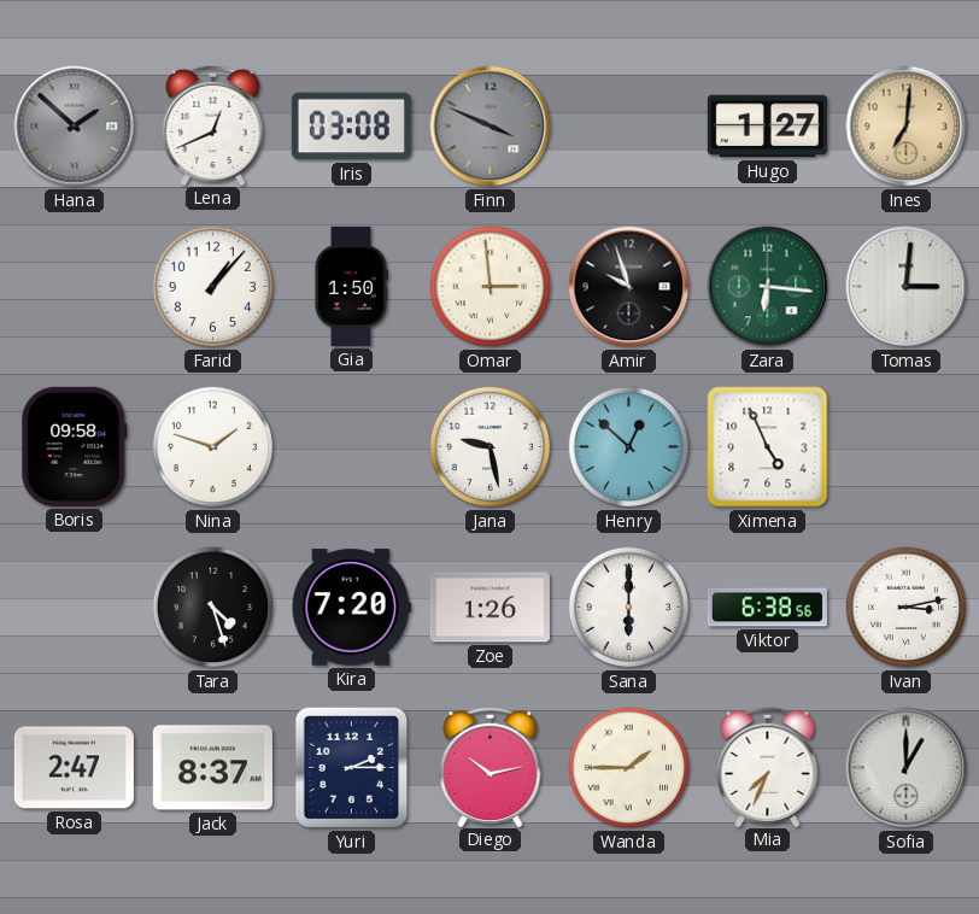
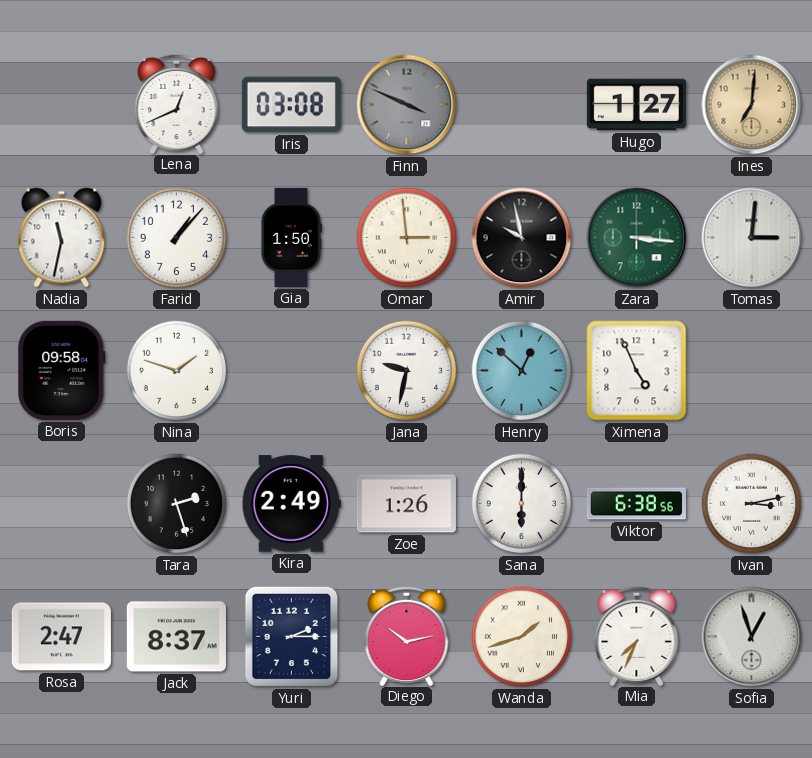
Hana: 1:52 -> none
Nadia: none -> 11:32
Amir: 9:57 -> 9:58
Zara: 6:16 -> 3:16
Jana: 9:28 -> 9:32
Tara: 4:27 -> 2:27
Kira: 7:20 -> 2:49
Wanda: 1:45 -> 1:42
Sofia: 1:00 -> 12:57
